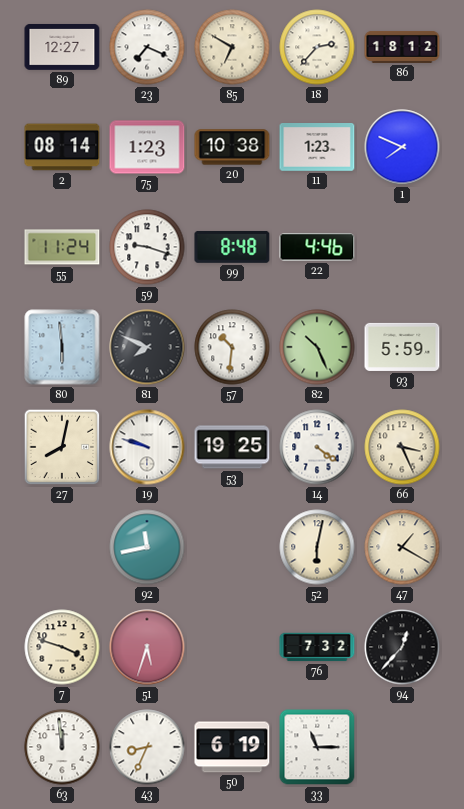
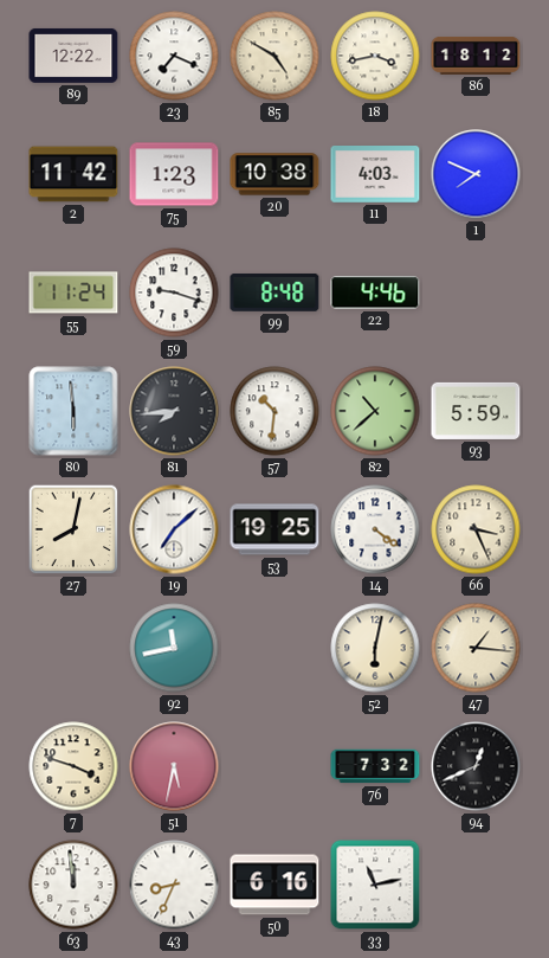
89: 12:27 -> 12:22
85: 6:50 -> 4:50
18: 2:37 -> 3:43
2: 08:14 -> 11:42
11: 1:23 -> 4:03
81: 7:49 -> 7:44
82: 10:26 -> 10:38
19: 9:48 -> 7:08
47: 1:20 -> 1:16
51: 5:33 -> 5:32
94: 12:37 -> 12:41
50: 6:19 -> 6:16
33: 11:15 -> 11:13
